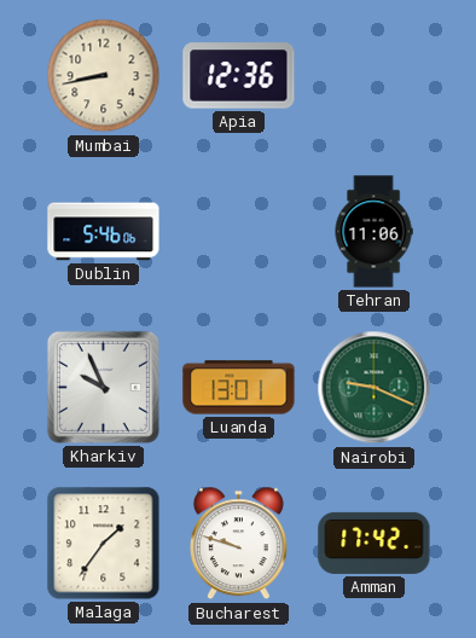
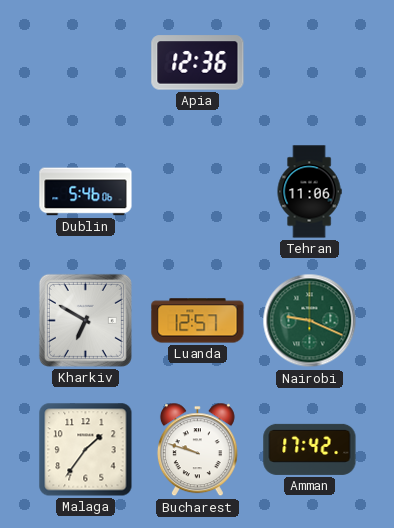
Mumbai: 8:43 -> none
Kharkiv: 9:56 -> 6:50
Luanda: 13:01 -> 12:57
